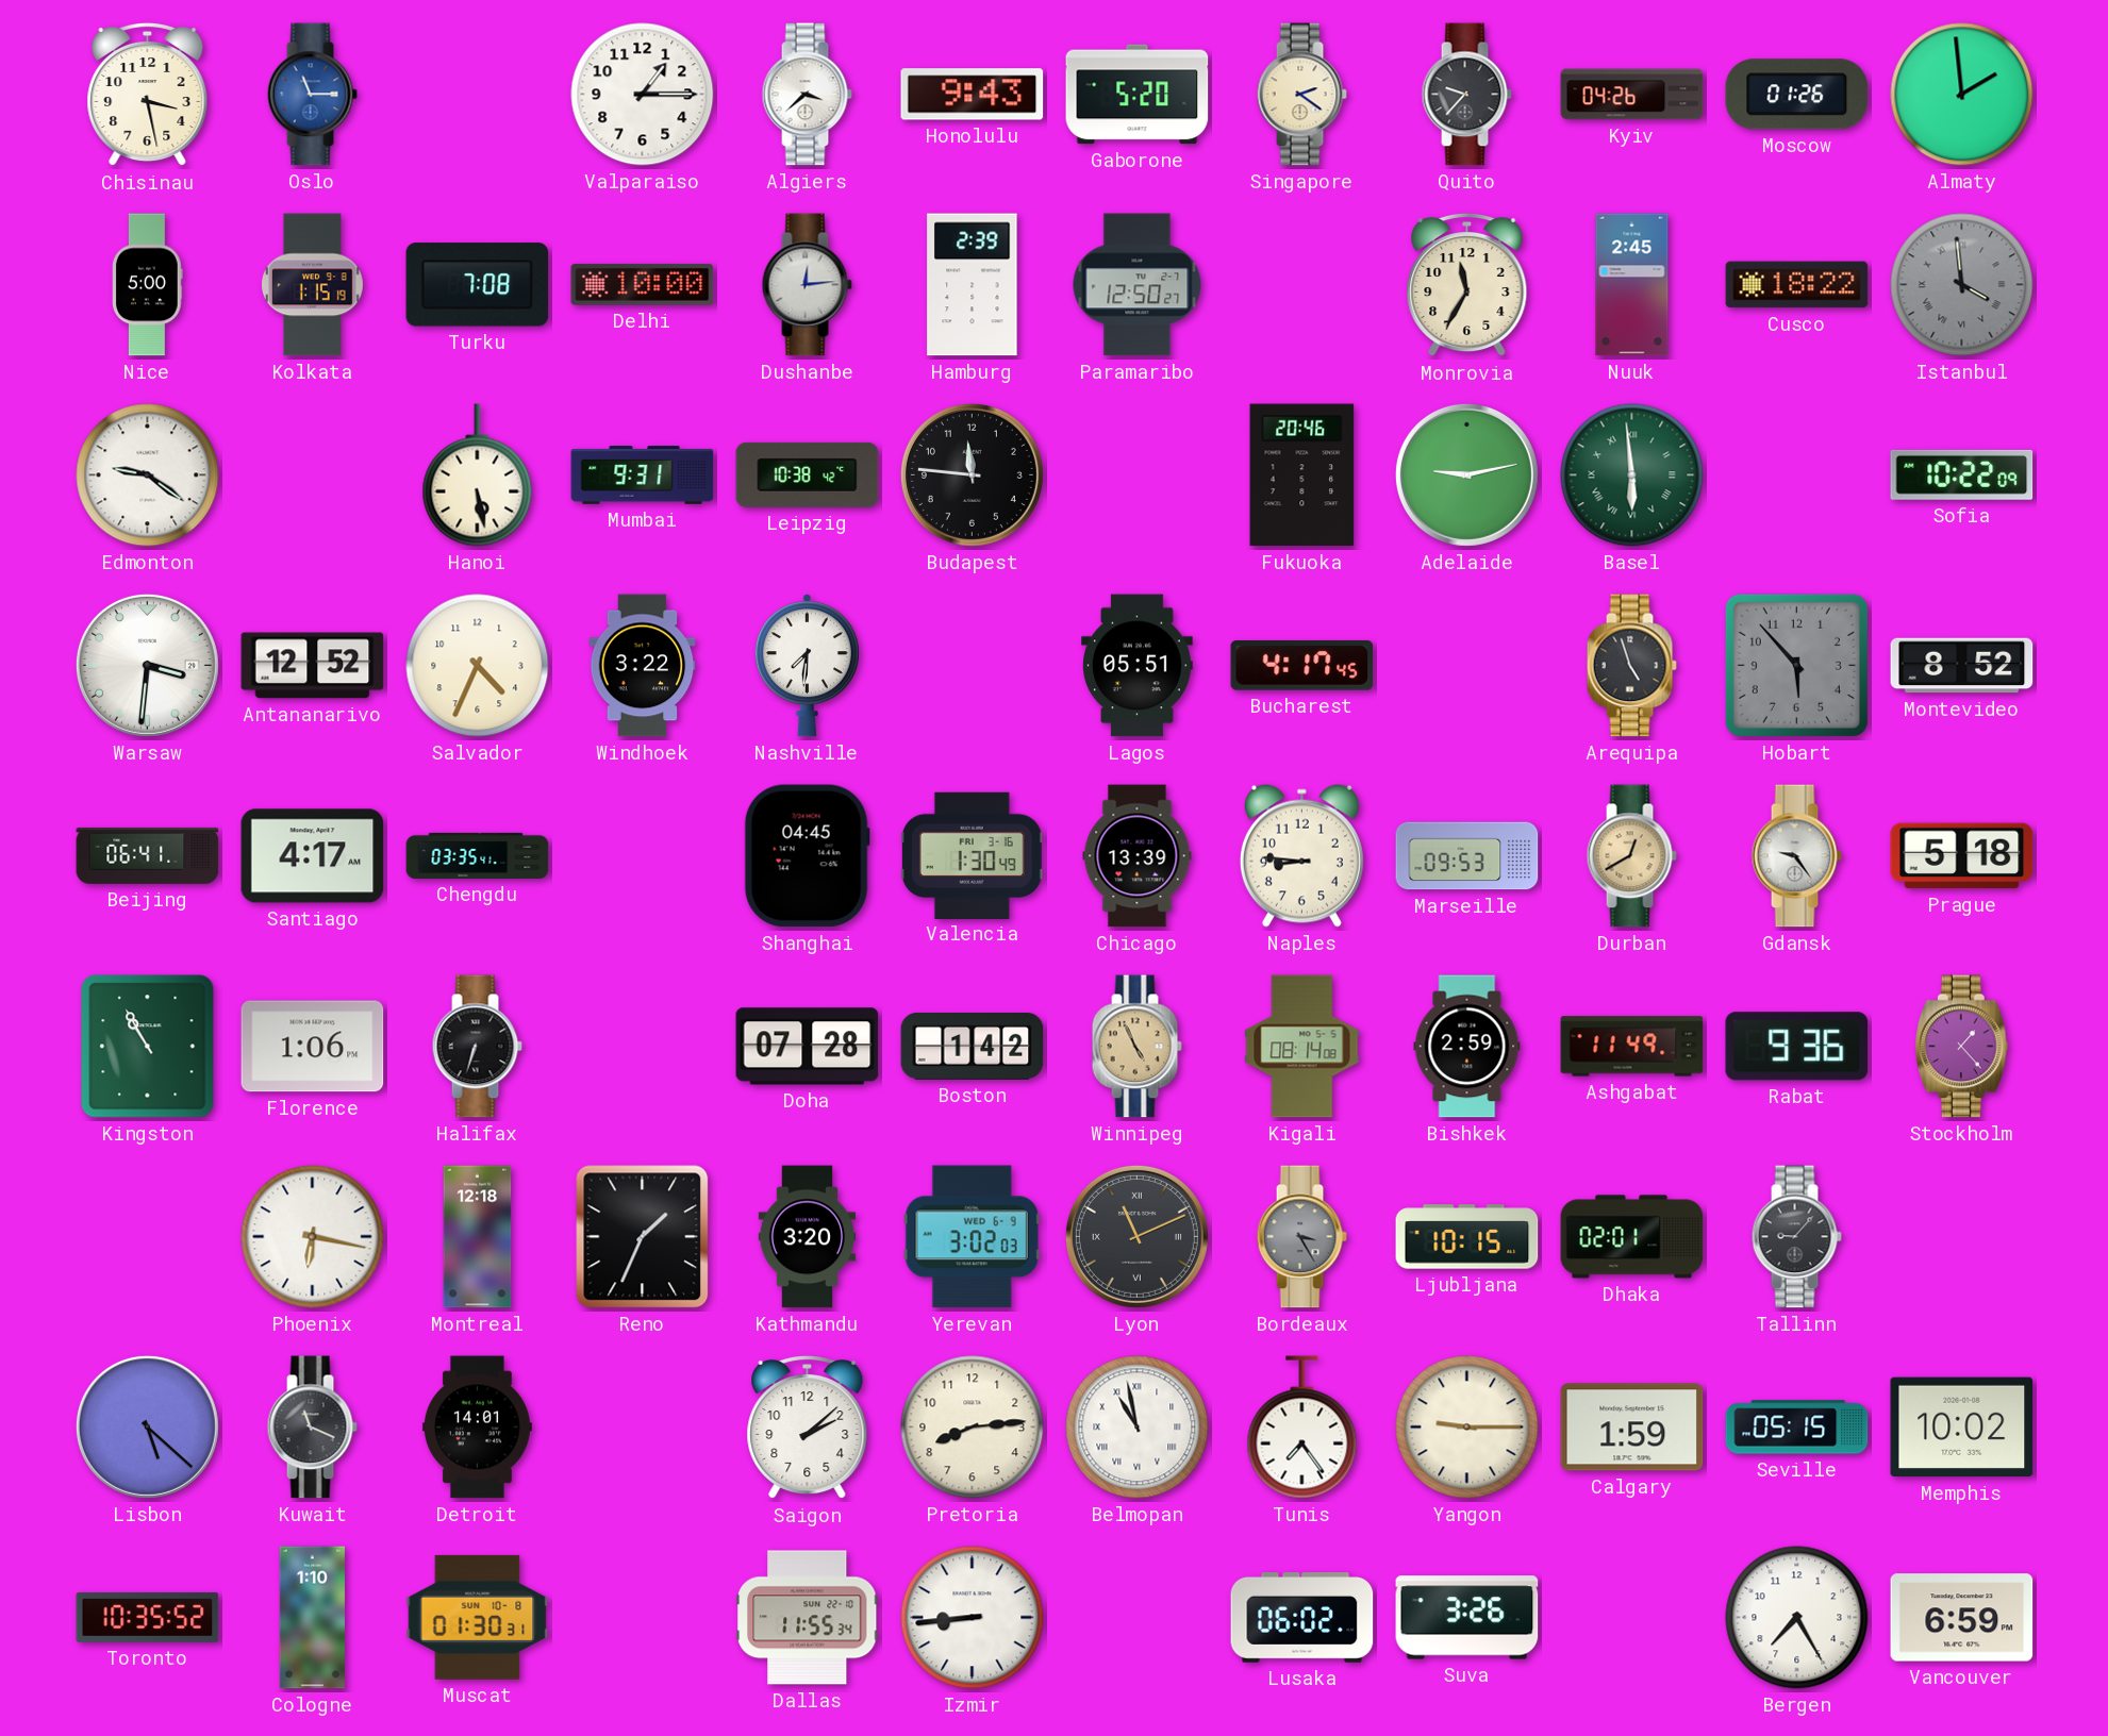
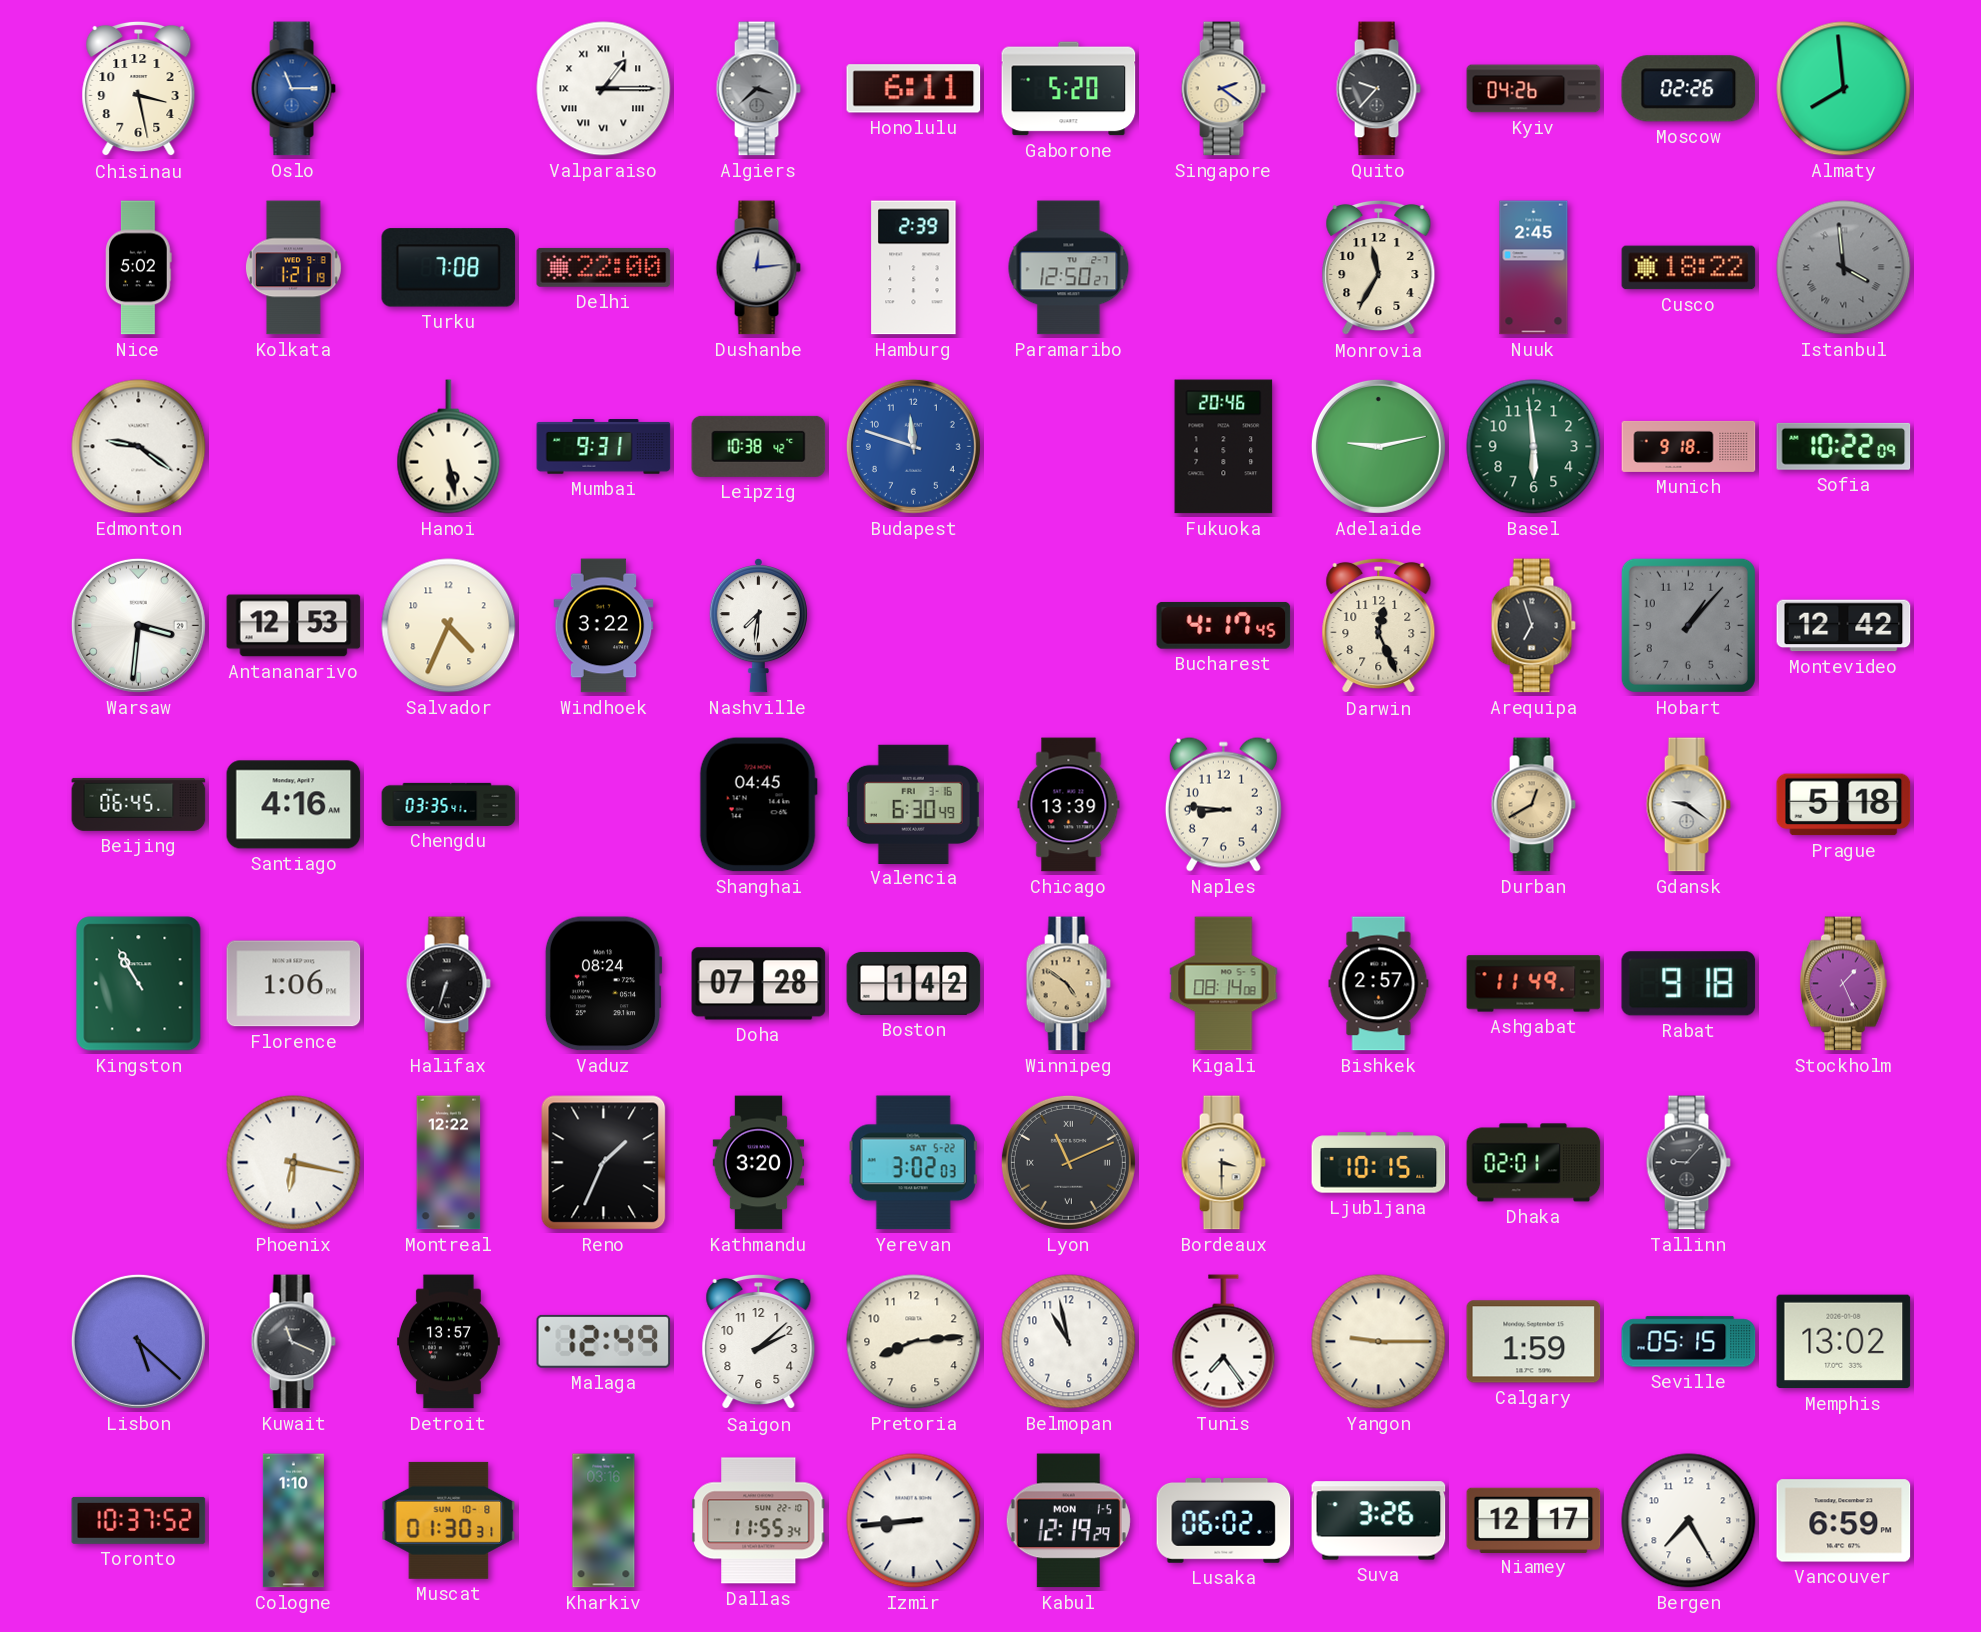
Valparaiso numerals: Arabic -> Roman
Algiers dial: white -> grey
Honolulu: 9:43 -> 6:11
Moscow: 01:26 -> 02:26
Almaty: 1:59 -> 7:59
Nice: 5:00 -> 5:02
Kolkata: 1:15 -> 1:21
Delhi: 10:00 -> 22:00
Budapest: 11:46 -> 11:48
Budapest dial: black -> blue
Basel numerals: Roman -> Arabic
Munich: none -> 9:18
Antananarivo: 12:52 -> 12:53
Lagos: 05:51 -> none
Darwin: none -> 12:26
Arequipa: 4:57 -> 6:57
Hobart: 5:53 -> 1:07
Montevideo: 8:52 -> 12:42
Beijing: 06:41 -> 06:45
Santiago: 4:17 -> 4:16
Valencia: 1:30 -> 6:30
Marseille: 09:53 -> none
Gdansk: 9:24 -> 9:21
Vaduz: none -> 08:24
Winnipeg: 4:56 -> 4:51
Bishkek: 2:59 -> 2:57
Rabat: 9:36 -> 9:18
Stockholm: 1:23 -> 1:26
Montreal: 12:18 -> 12:22
Yerevan date: WED 6-9 -> SAT 5-22
Bordeaux: 3:25 -> 3:30
Bordeaux dial: grey -> cream
Detroit: 14:01 -> 13:57
Malaga: none -> 12:49
Belmopan numerals: Roman -> Arabic
Memphis: 10:02 -> 13:02
Toronto: 10:35 -> 10:37
Kharkiv: none -> 03:16
Kabul: none -> 12:19
Niamey: none -> 12:17
